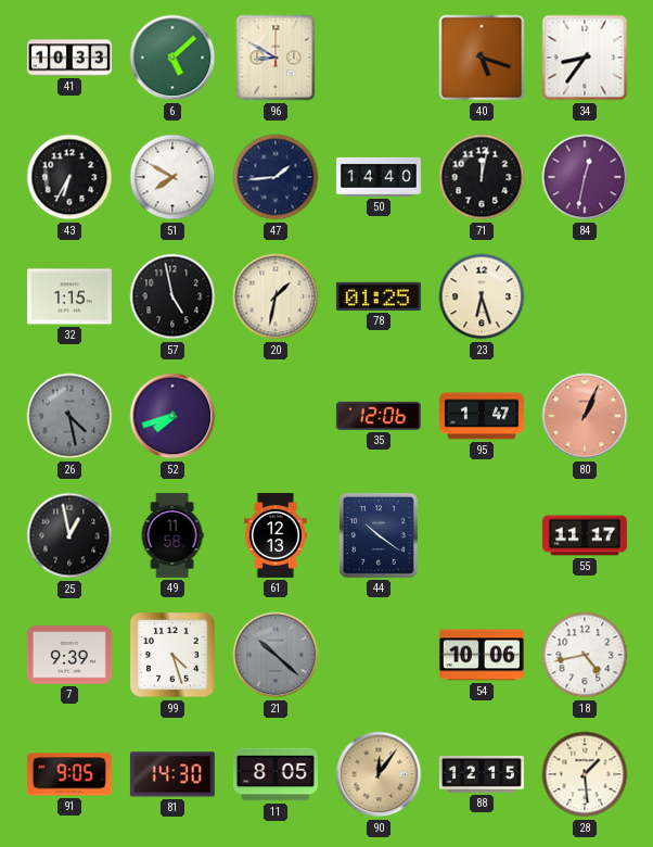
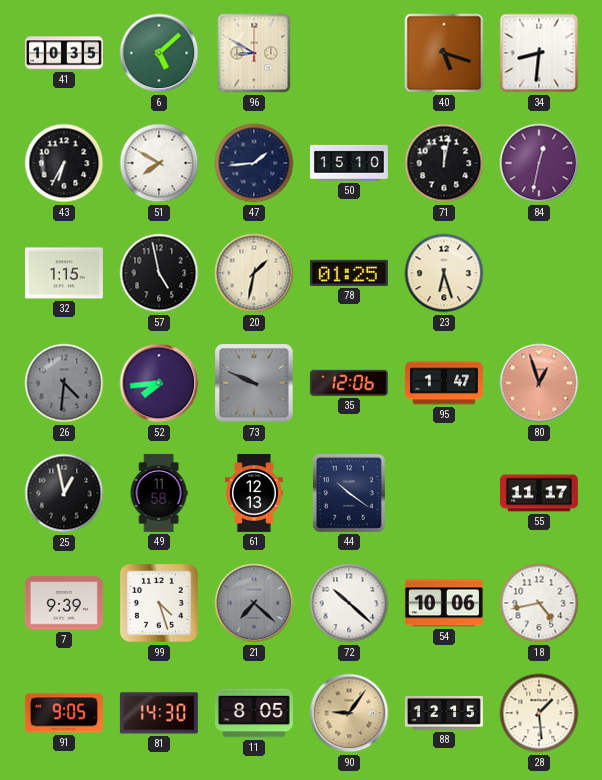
41: 10:33 -> 10:35
34: 8:36 -> 8:31
50: 14:40 -> 15:10
26: 4:28 -> 4:31
52: 7:42 -> 7:44
73: none -> 9:49
80: 1:04 -> 12:57
21: 10:22 -> 7:22
72: none -> 10:22
90: 12:06 -> 9:06
